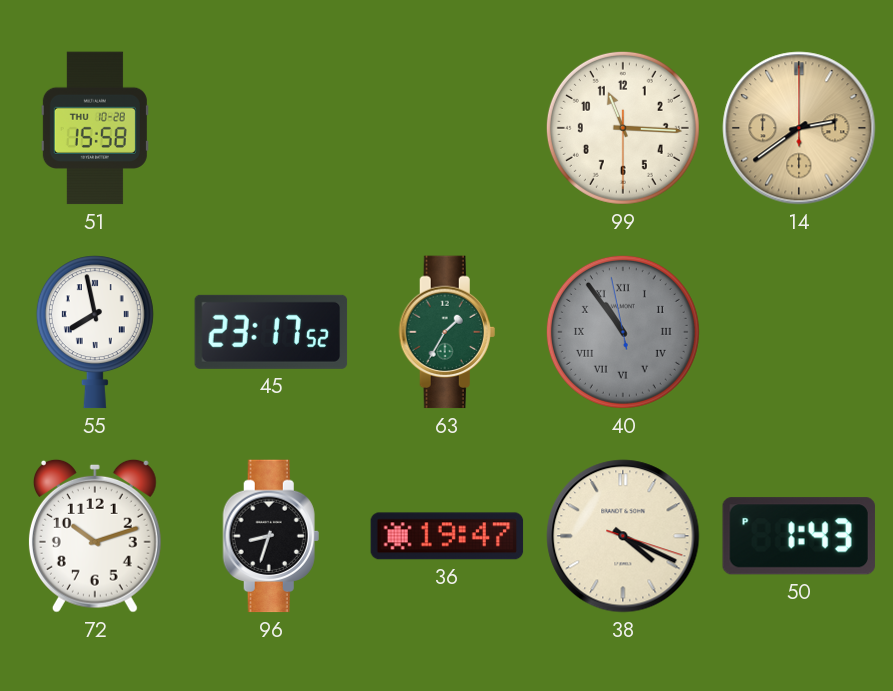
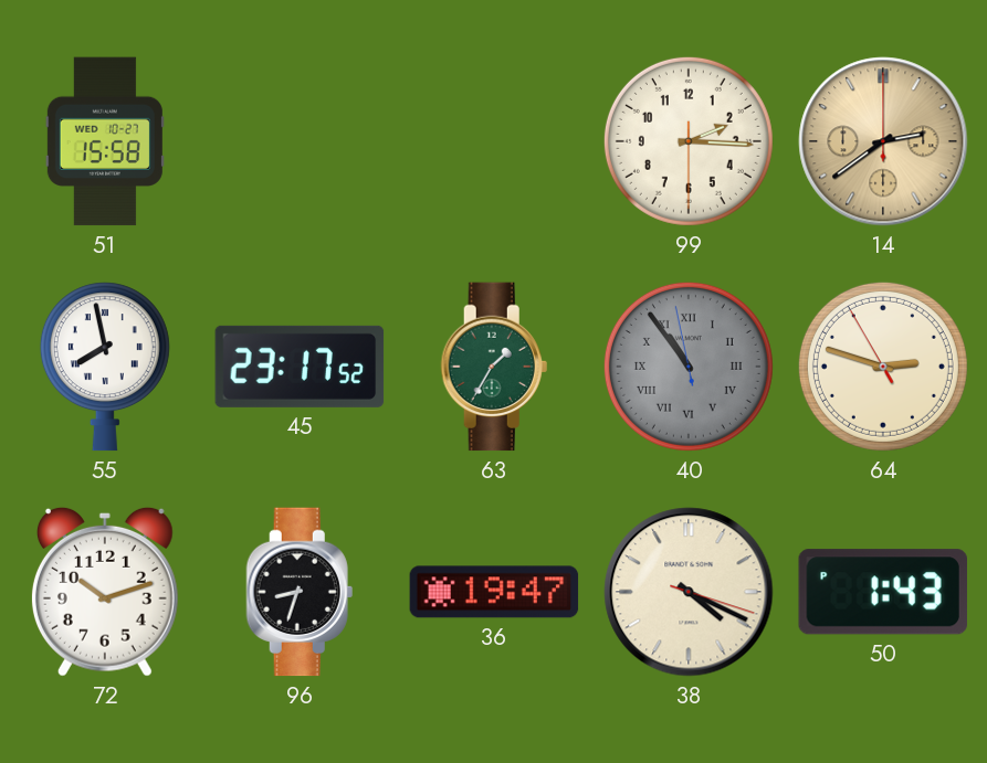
51 date: THU 10-28 -> WED 10-27
99: 11:15 -> 2:15
64: none -> 2:47
